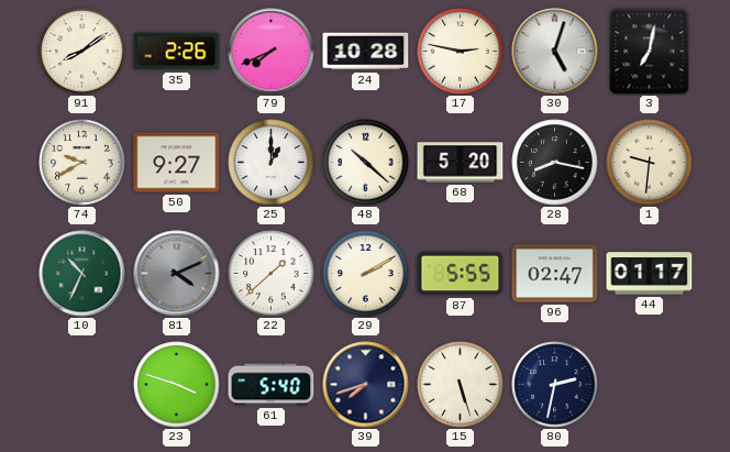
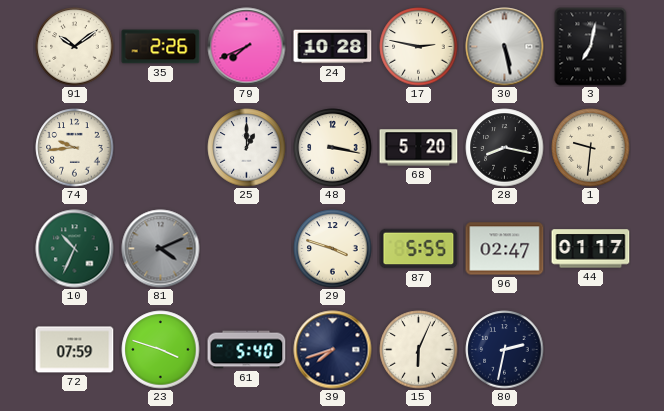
91: 8:09 -> 10:09
30: 5:03 -> 5:28
74: 9:40 -> 9:44
50: 9:27 -> none
48: 10:22 -> 3:17
22: 1:38 -> none
29: 2:10 -> 3:48
72: none -> 07:59
15: 5:27 -> 6:04
